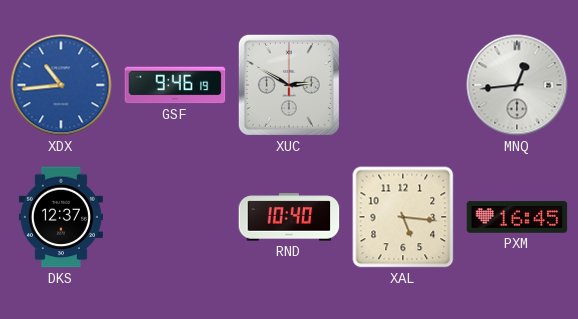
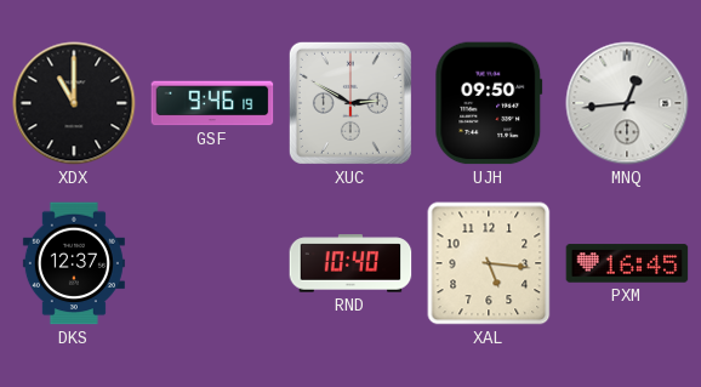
XDX: 10:44 -> 11:00
XDX dial: blue -> black
UJH: none -> 09:50
